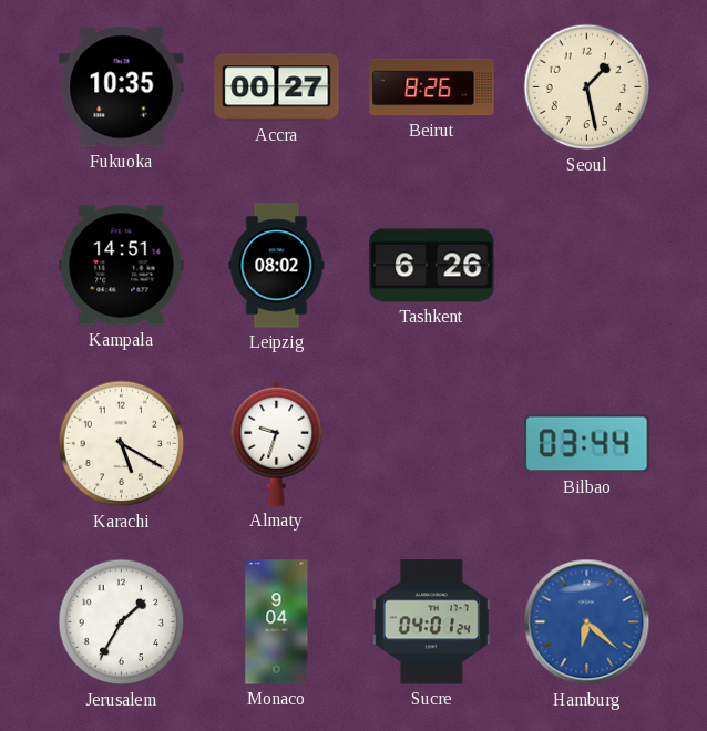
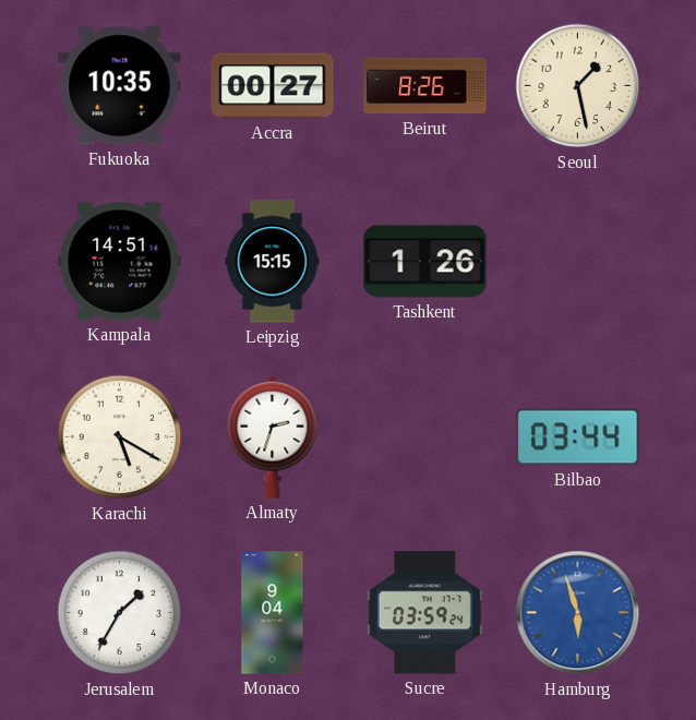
Leipzig: 08:02 -> 15:15
Tashkent: 6:26 -> 1:26
Almaty: 9:33 -> 2:33
Sucre: 04:01 -> 03:59
Hamburg: 6:22 -> 5:57
